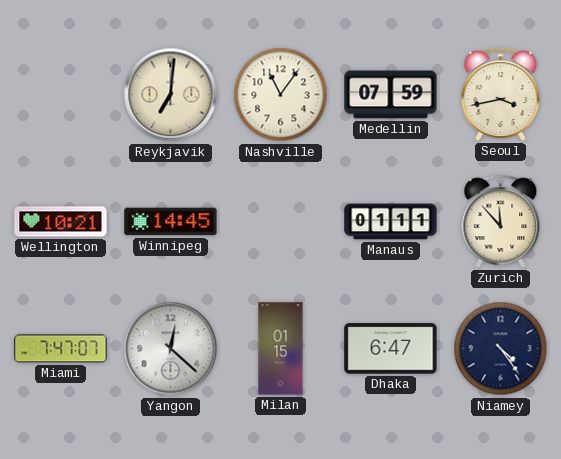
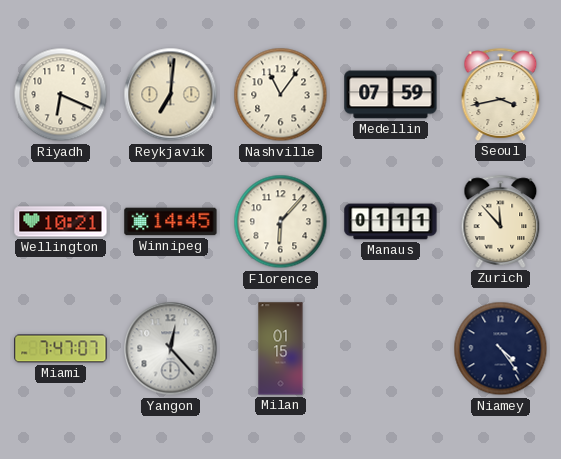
Riyadh: none -> 6:19
Florence: none -> 6:07
Yangon: 12:22 -> 12:23
Dhaka: 6:47 -> none
